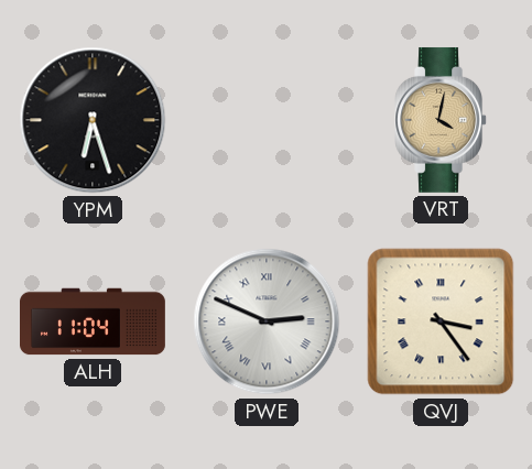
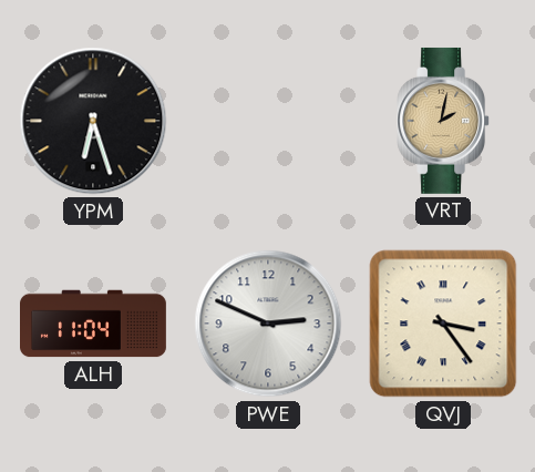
VRT: 4:02 -> 2:02
PWE numerals: Roman -> Arabic
